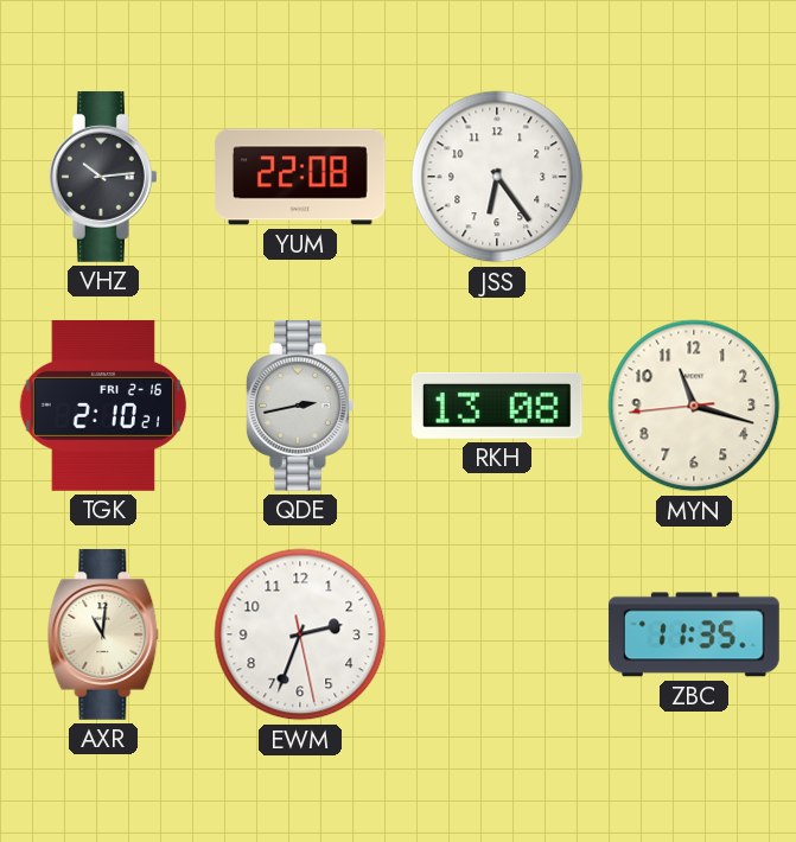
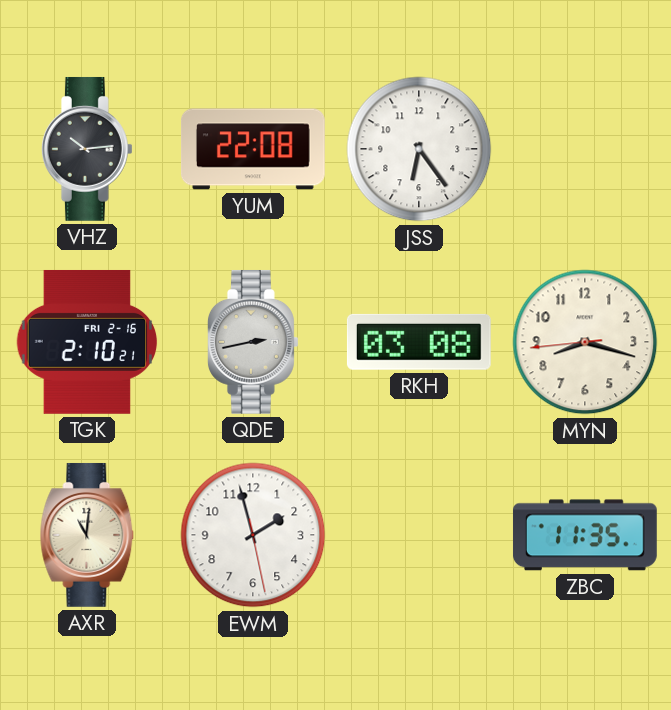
RKH: 13:08 -> 03:08
MYN: 11:17 -> 8:17
EWM: 2:33 -> 1:57
